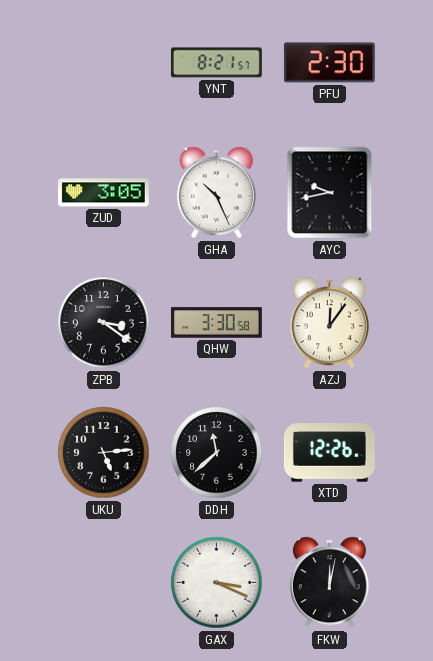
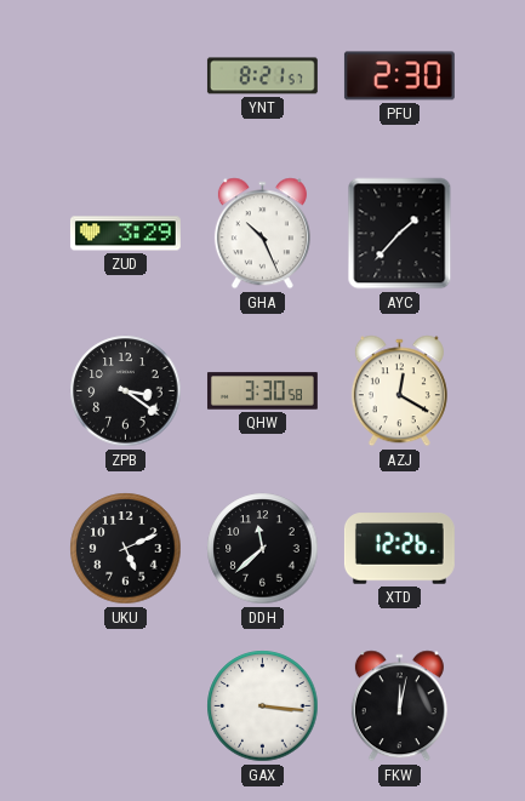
ZUD: 3:05 -> 3:29
AYC: 9:43 -> 1:37
AZJ: 12:06 -> 12:20
UKU: 5:14 -> 5:11
GAX: 3:19 -> 3:16
